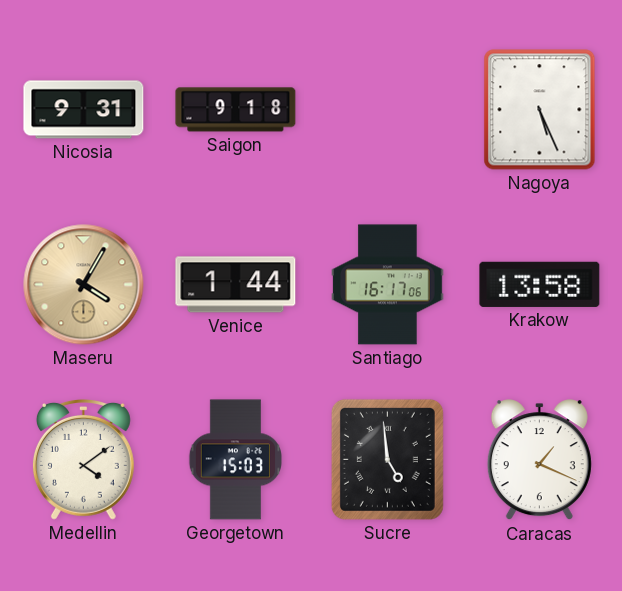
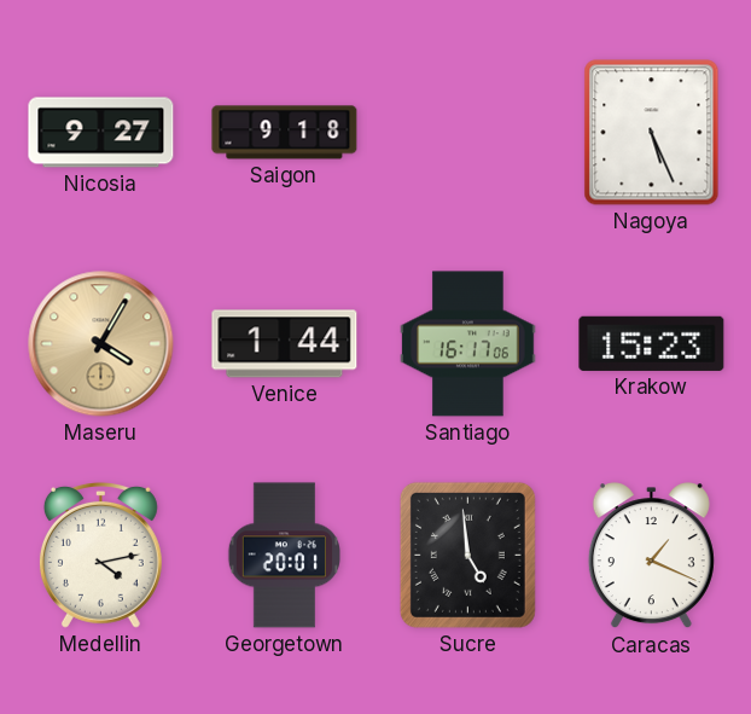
Nicosia: 9:31 -> 9:27
Krakow: 13:58 -> 15:23
Medellin: 4:09 -> 4:13
Georgetown: 15:03 -> 20:01
